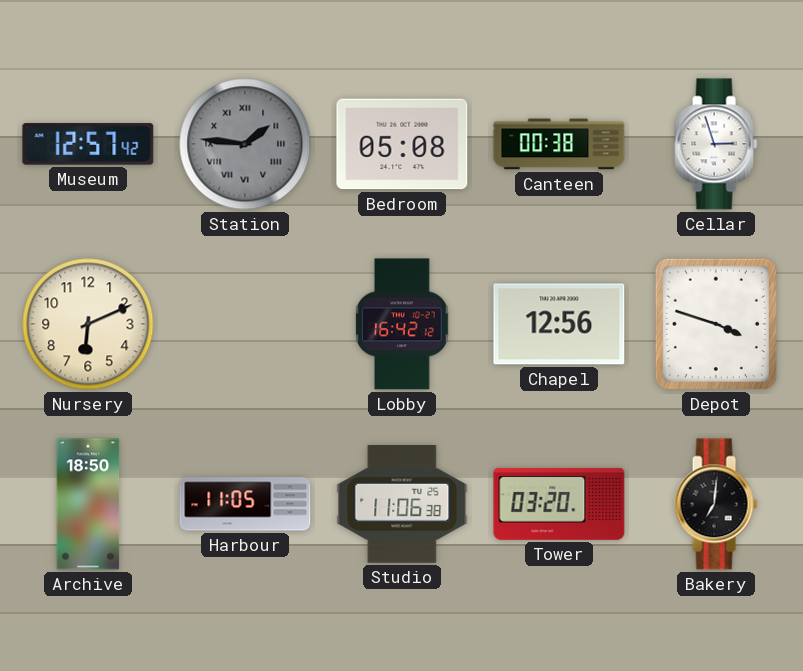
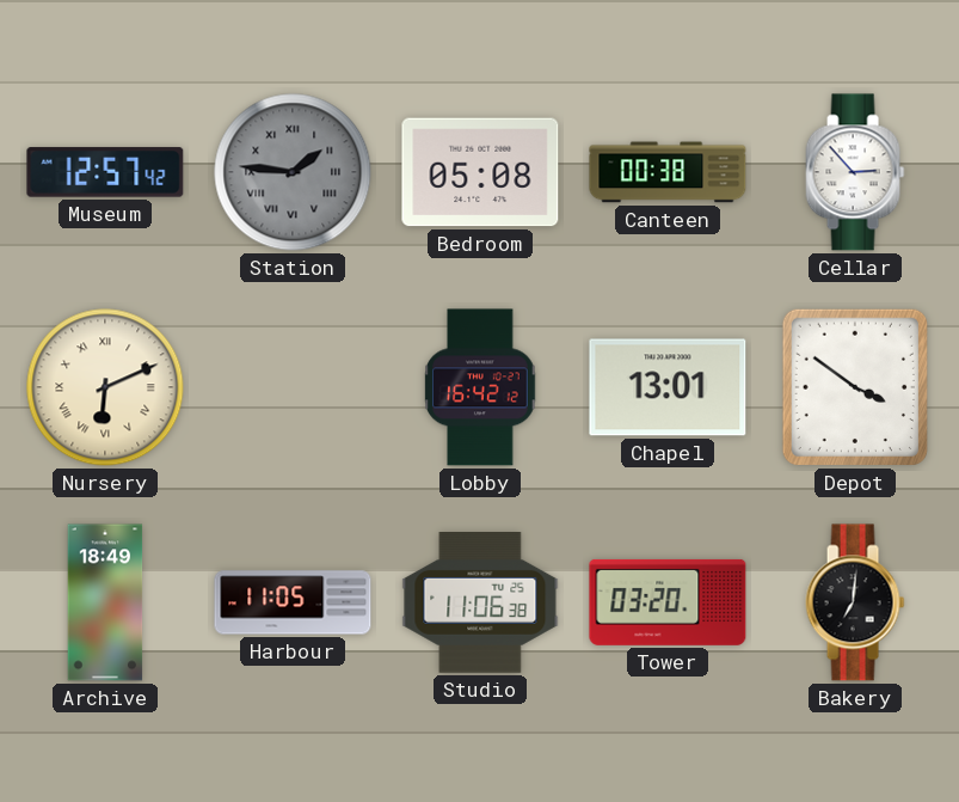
Cellar: 2:57 -> 2:53
Nursery numerals: Arabic -> Roman
Chapel: 12:56 -> 13:01
Depot: 3:48 -> 3:51
Archive: 18:50 -> 18:49
